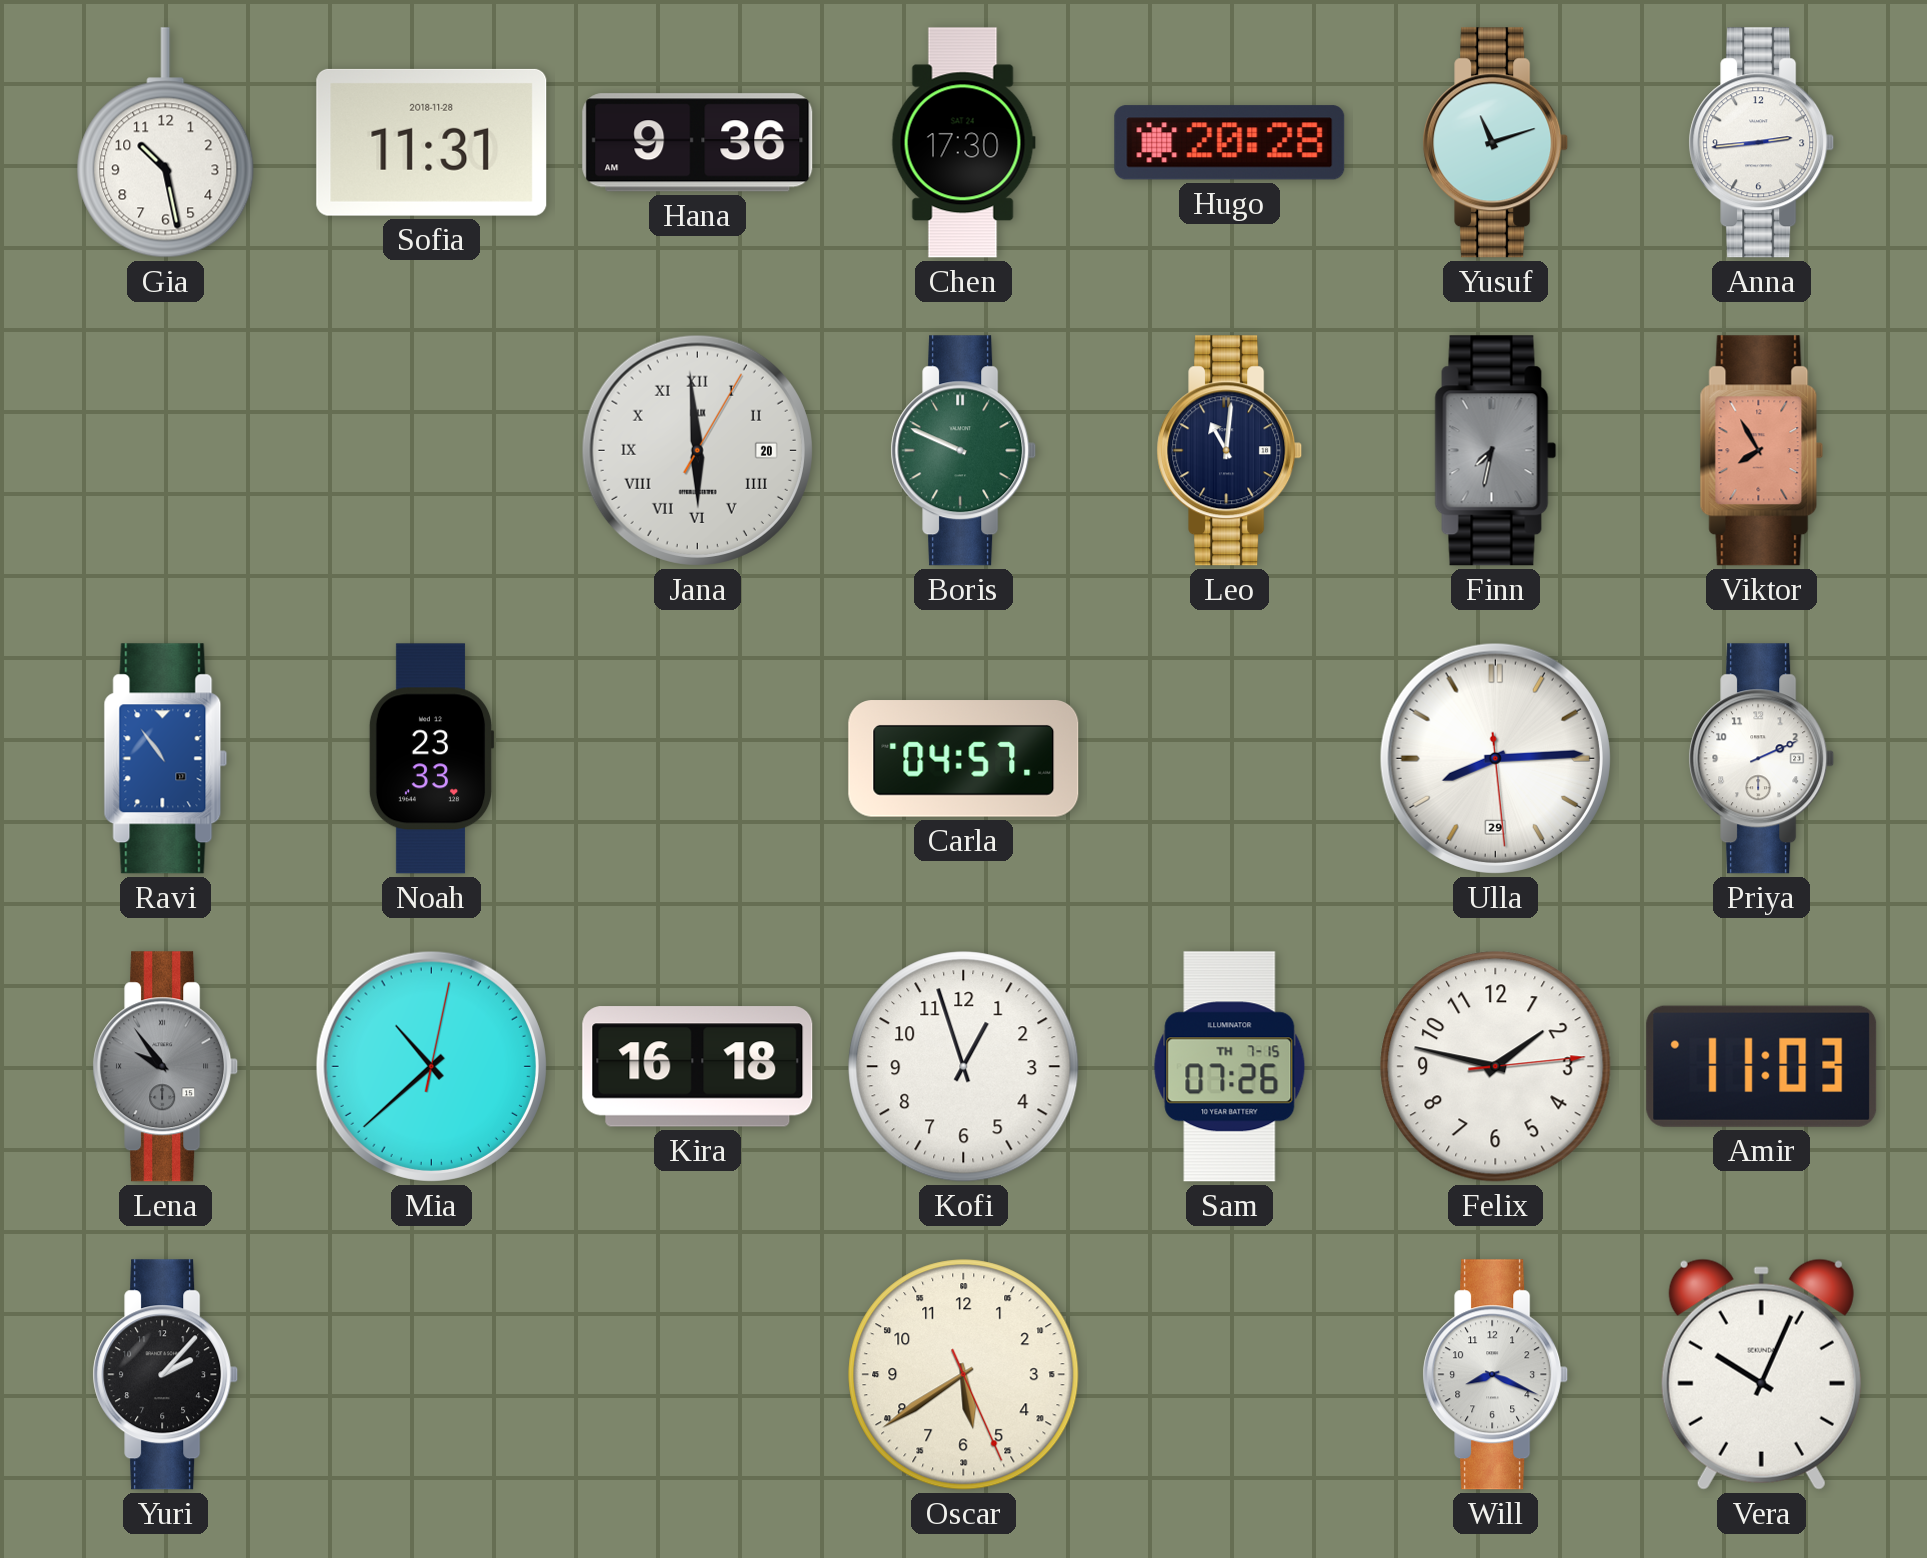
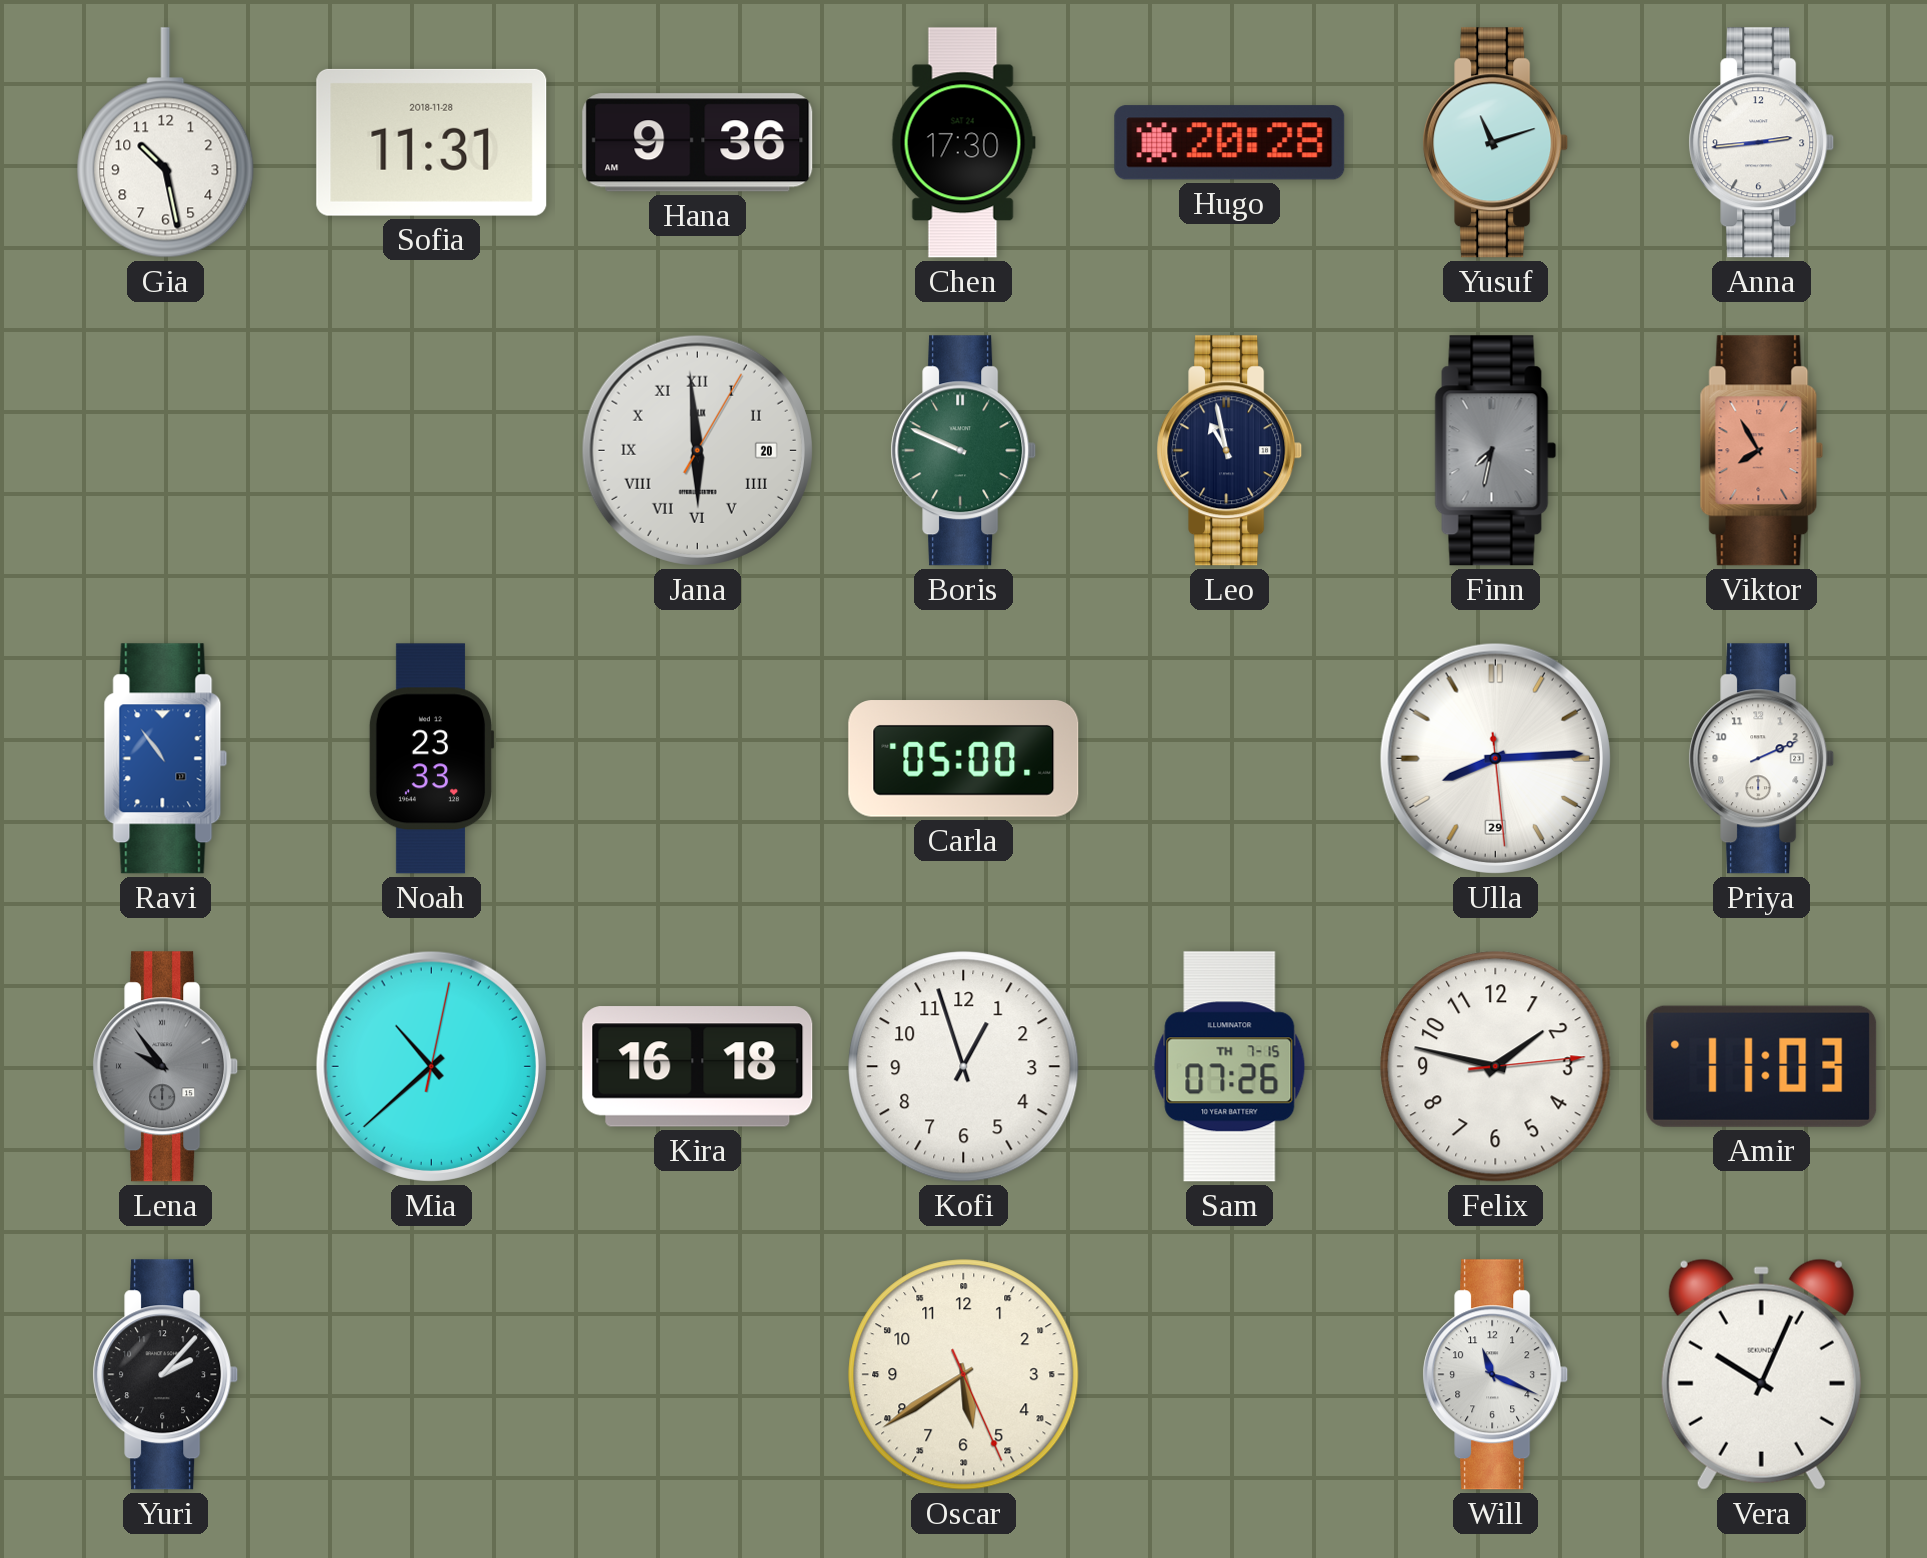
Leo: 11:01 -> 10:58
Carla: 04:57 -> 05:00
Will: 8:19 -> 11:19
